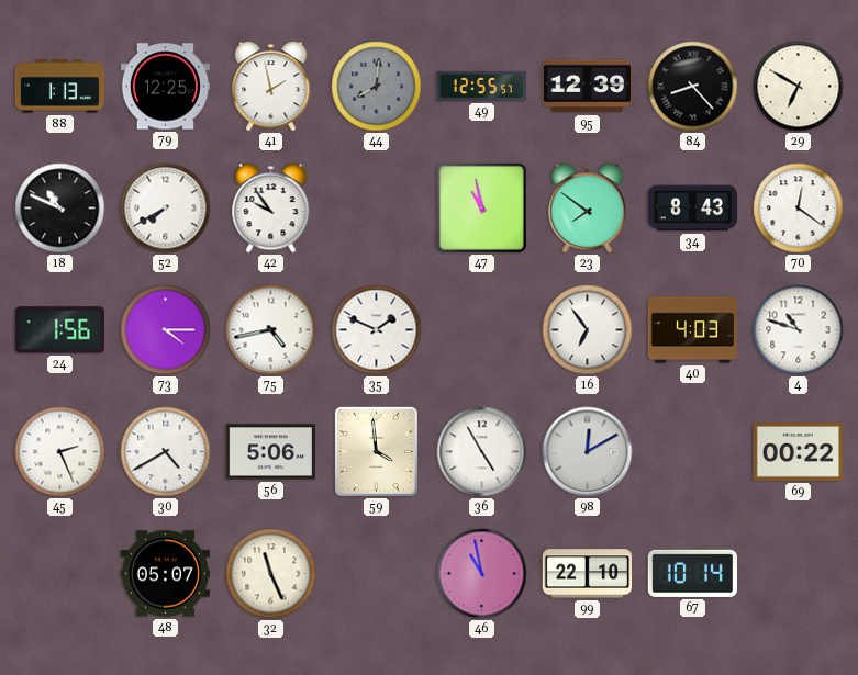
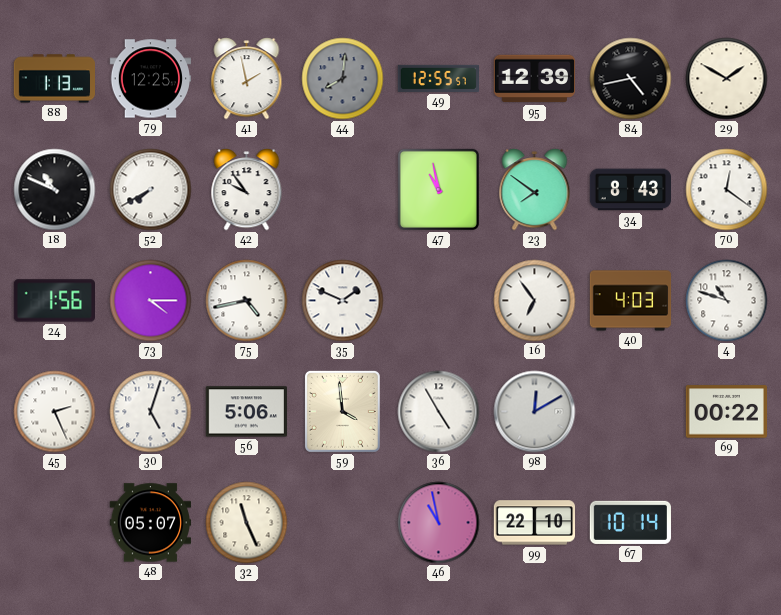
84: 8:23 -> 4:43
29: 6:50 -> 1:50
30: 4:40 -> 5:03
